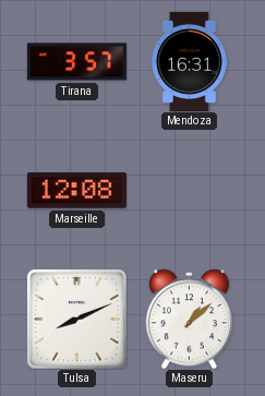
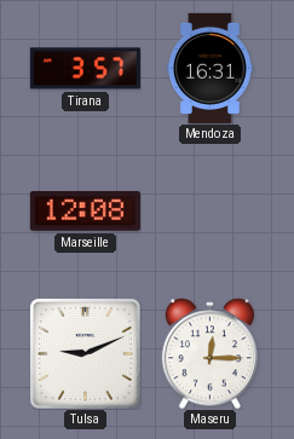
Tulsa: 8:11 -> 9:11
Maseru: 1:08 -> 12:15
